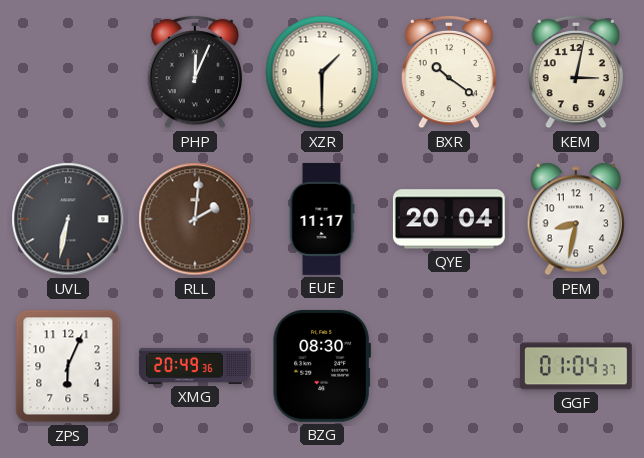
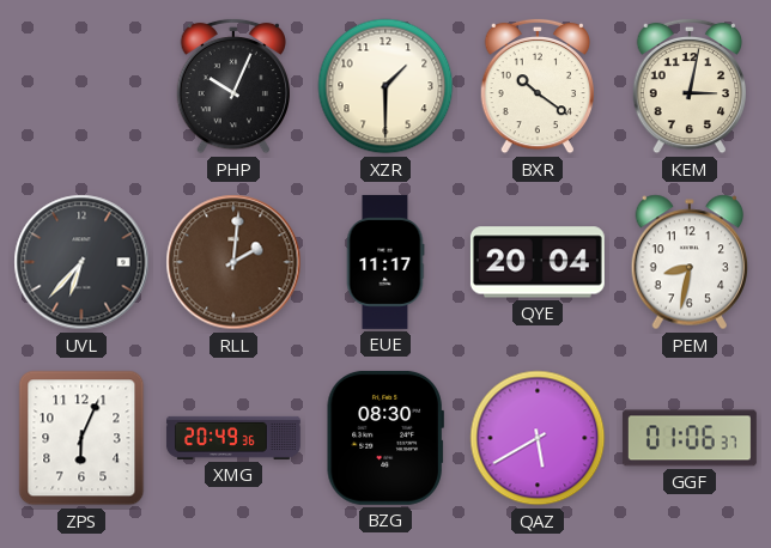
PHP: 12:04 -> 10:04
UVL: 6:32 -> 6:37
QAZ: none -> 5:40
GGF: 01:04 -> 01:06
